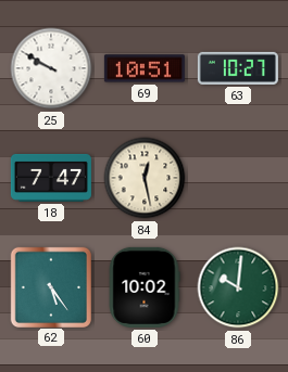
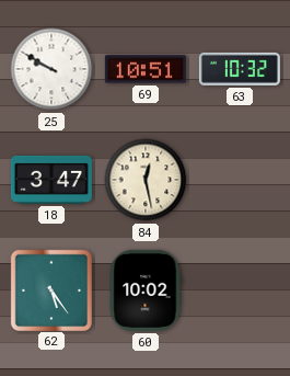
63: 10:27 -> 10:32
18: 7:47 -> 3:47
86: 10:01 -> none
